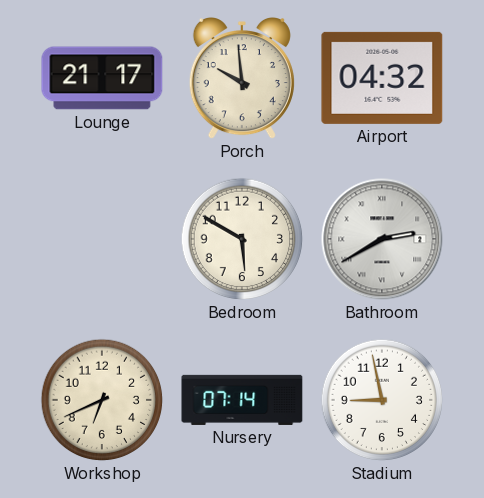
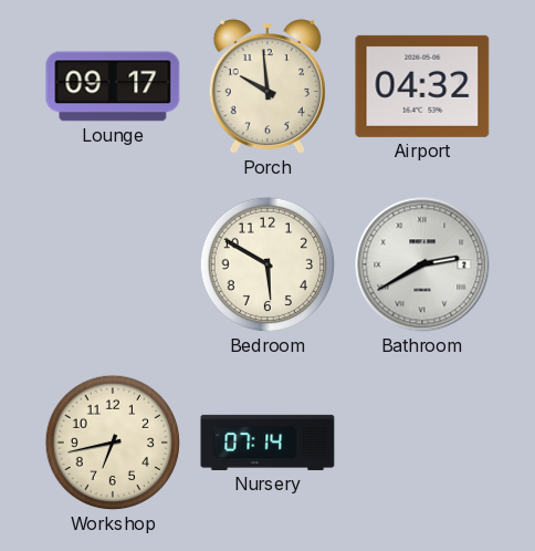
Lounge: 21:17 -> 09:17
Workshop: 6:41 -> 6:43
Stadium: 8:58 -> none
